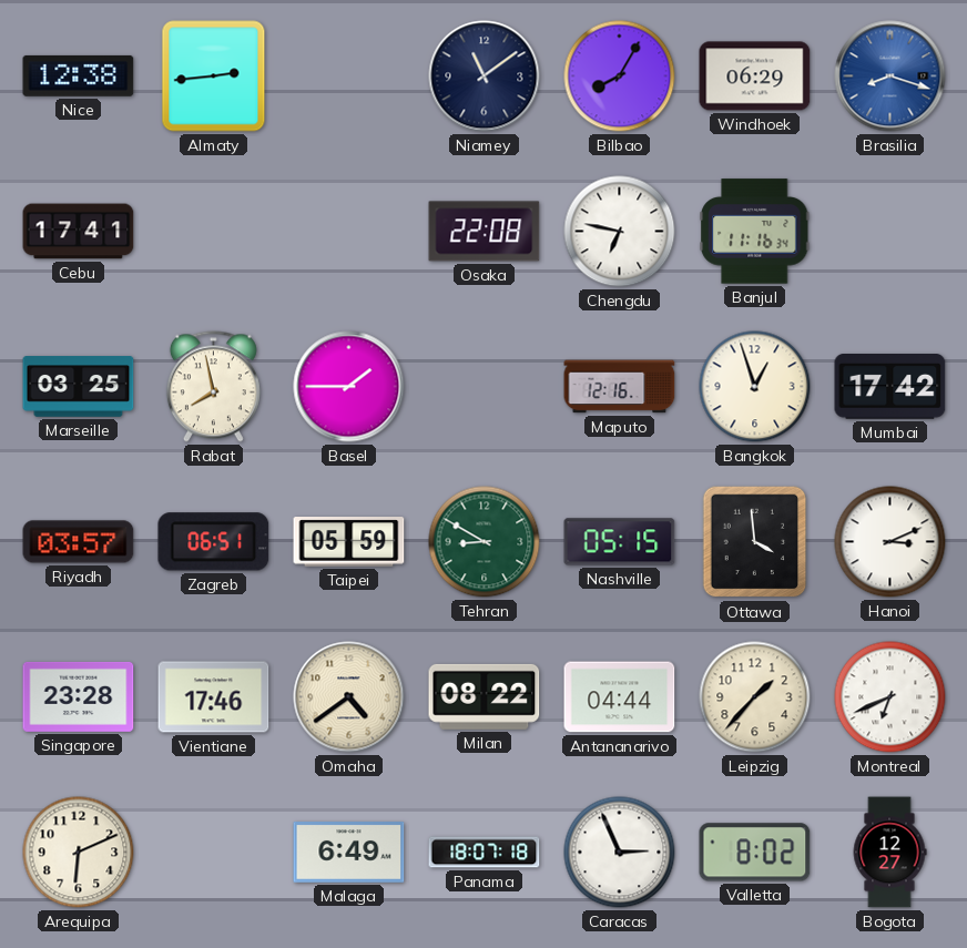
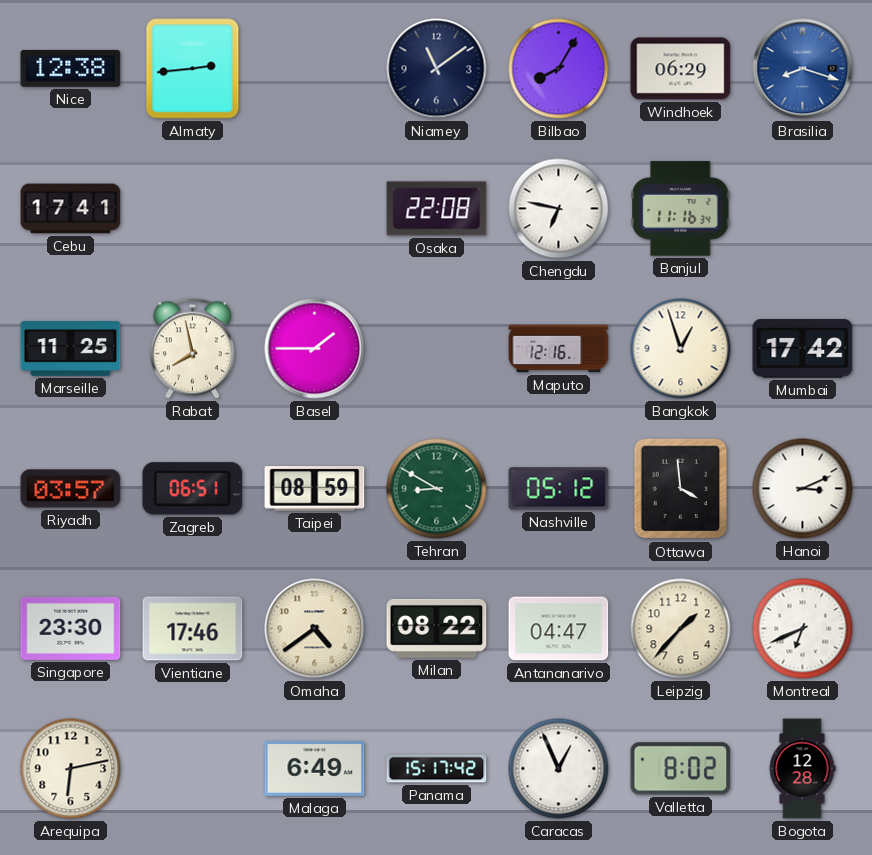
Marseille: 03:25 -> 11:25
Taipei: 05:59 -> 08:59
Nashville: 05:15 -> 05:12
Singapore: 23:28 -> 23:30
Antananarivo: 04:44 -> 04:47
Arequipa: 6:11 -> 6:13
Panama: 18:07 -> 15:17
Caracas: 2:56 -> 12:56
Bogota: 12:27 -> 12:28
